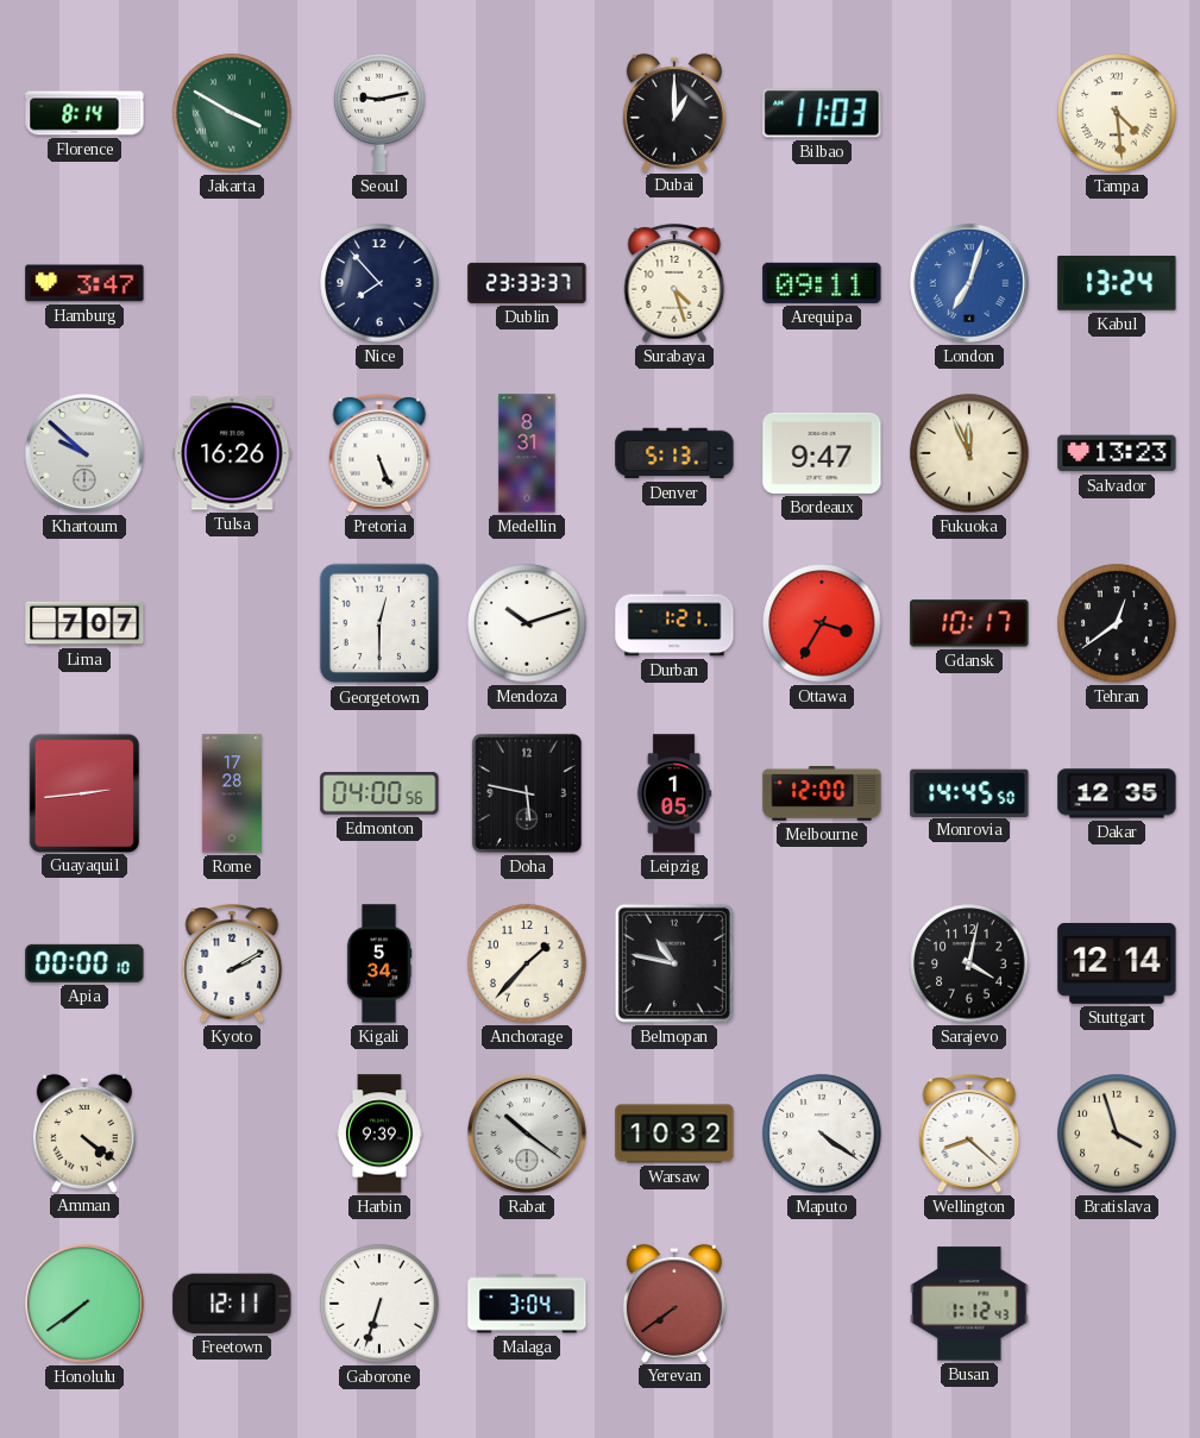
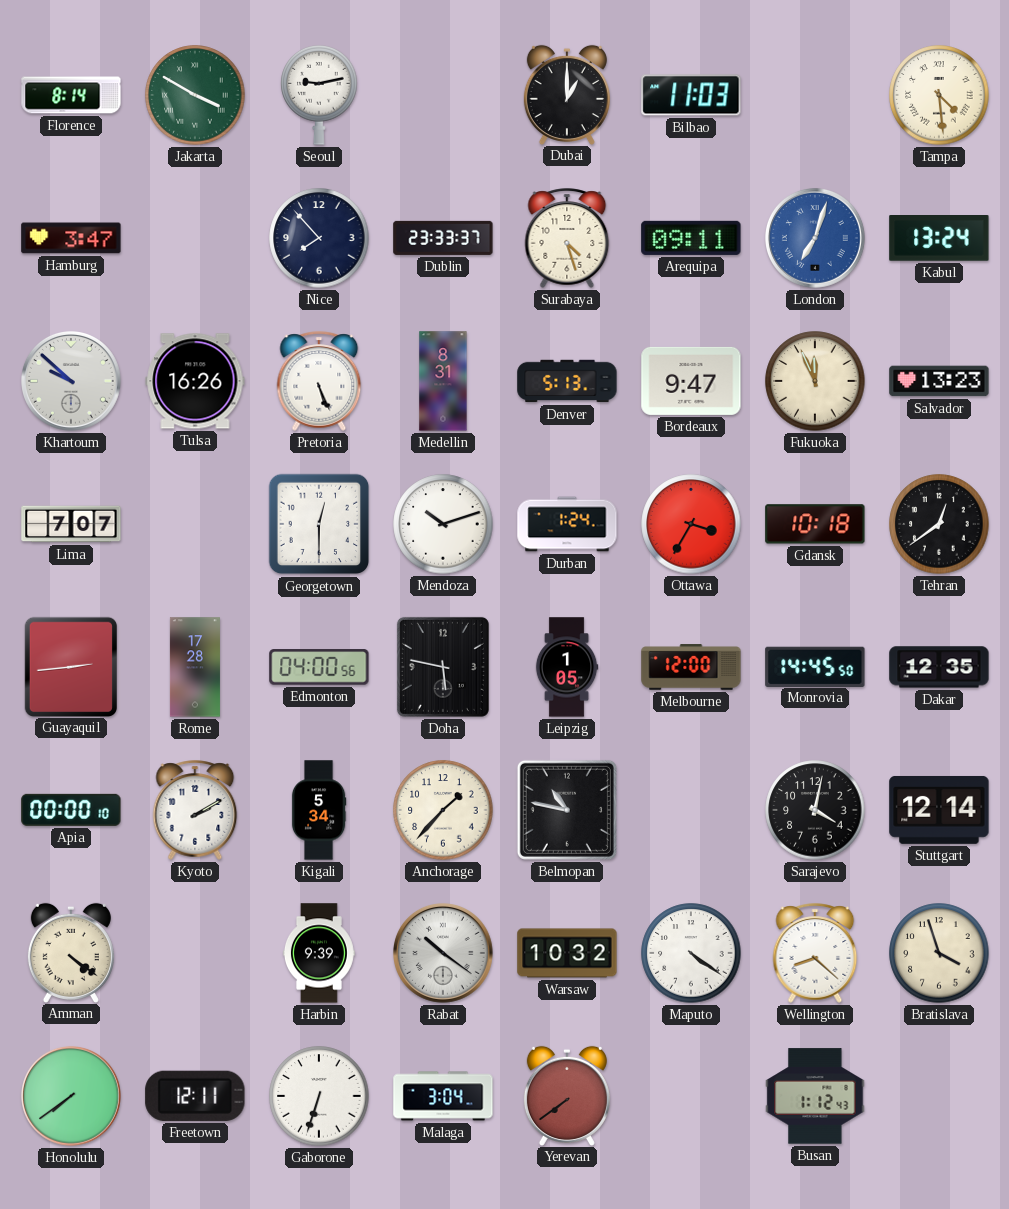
Durban: 1:21 -> 1:24
Gdansk: 10:17 -> 10:18
